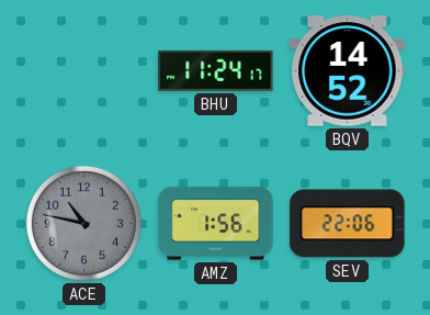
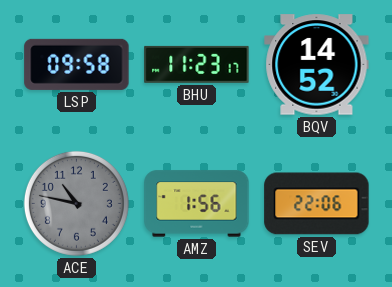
LSP: none -> 09:58
BHU: 11:24 -> 11:23
